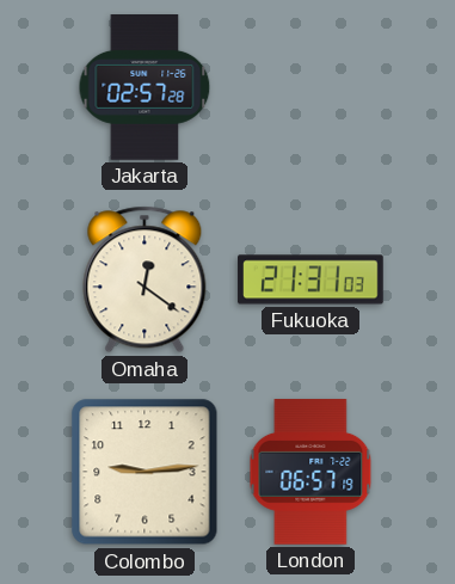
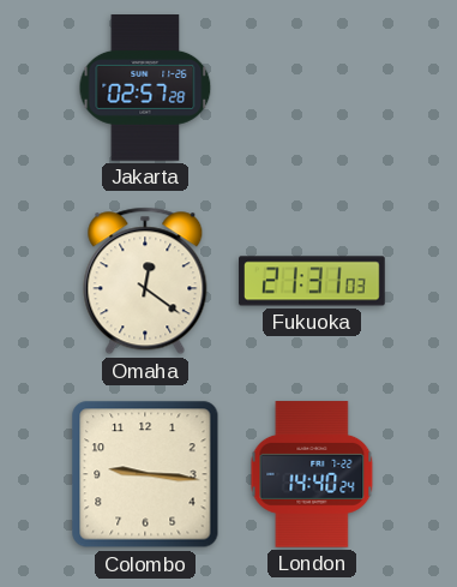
Colombo: 9:14 -> 9:16
London: 06:57 -> 14:40
